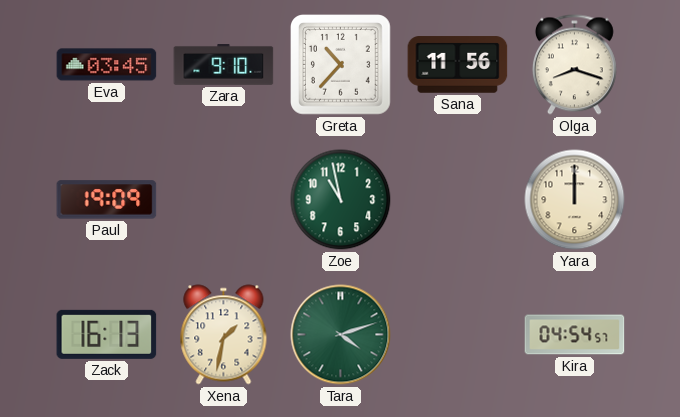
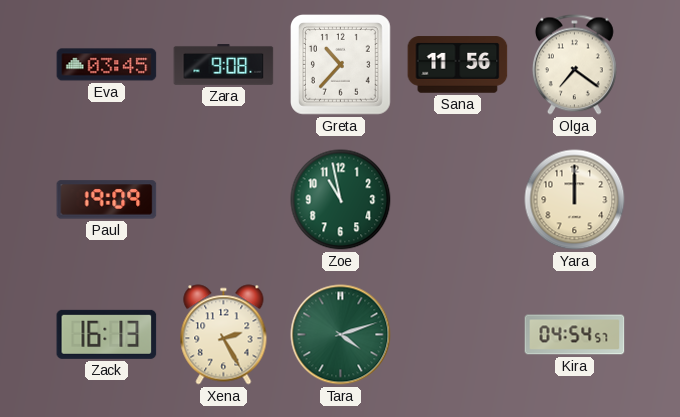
Zara: 9:10 -> 9:08
Olga: 8:18 -> 7:21
Xena: 1:32 -> 2:25
